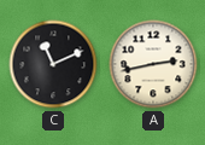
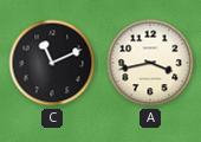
A: 2:43 -> 3:43
